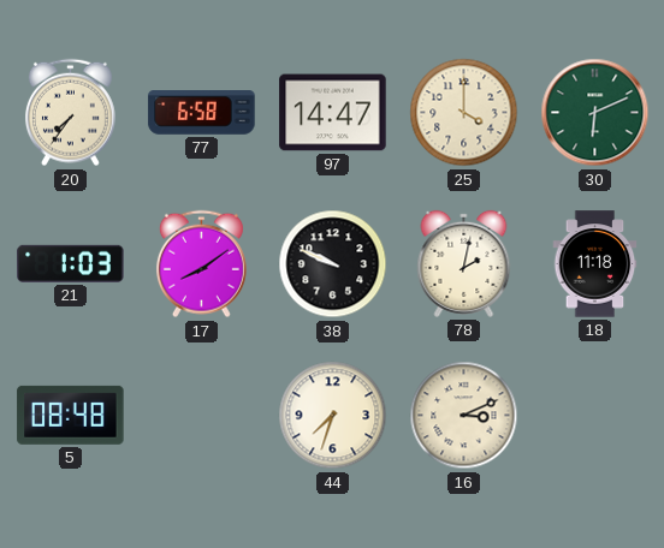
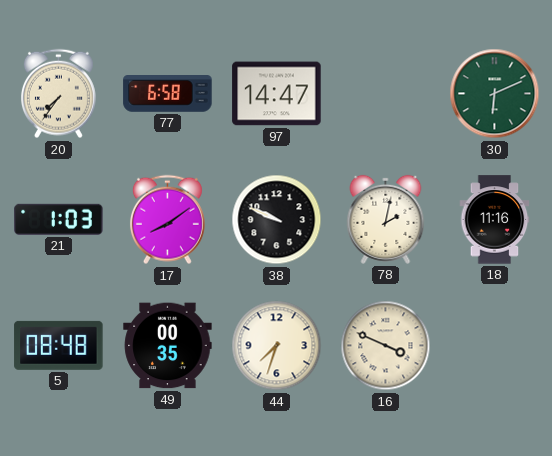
25: 4:00 -> none
18: 11:18 -> 11:16
49: none -> 00:35
16: 3:11 -> 3:49
